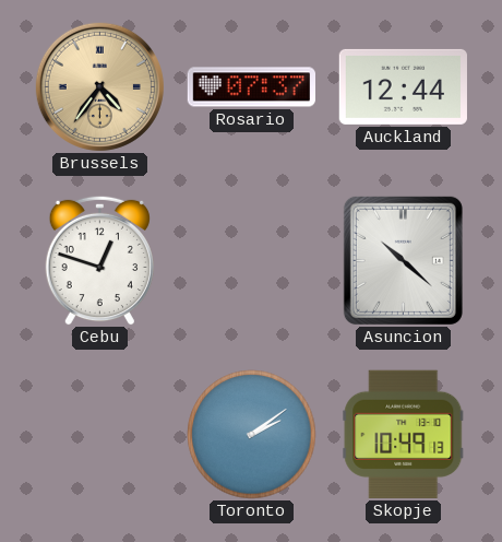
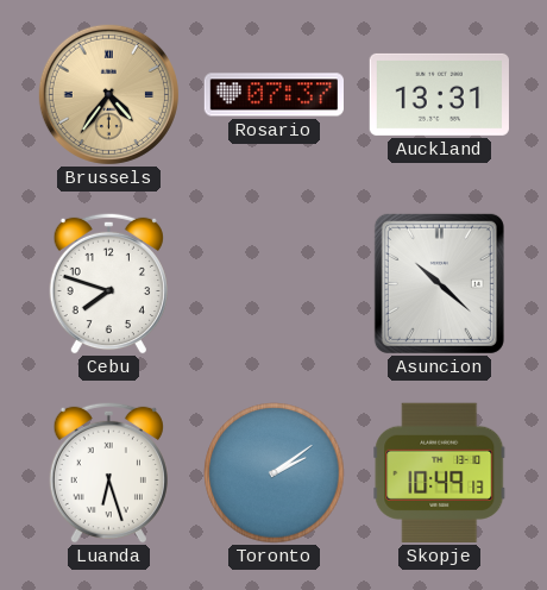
Auckland: 12:44 -> 13:31
Cebu: 12:48 -> 7:48
Luanda: none -> 6:27
